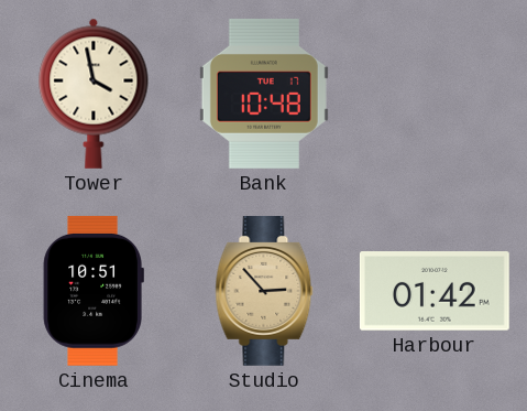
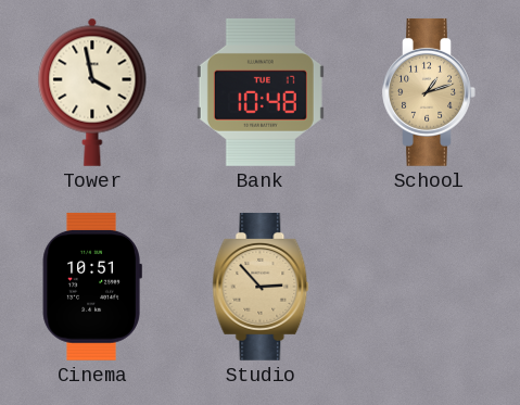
School: none -> 1:12
Harbour: 01:42 -> none
